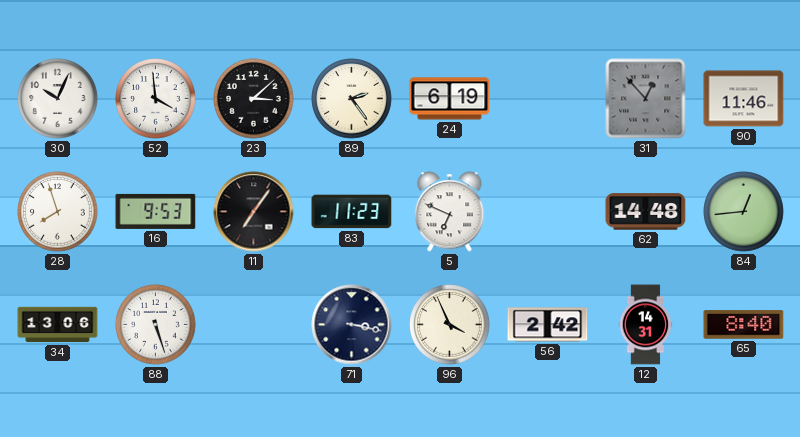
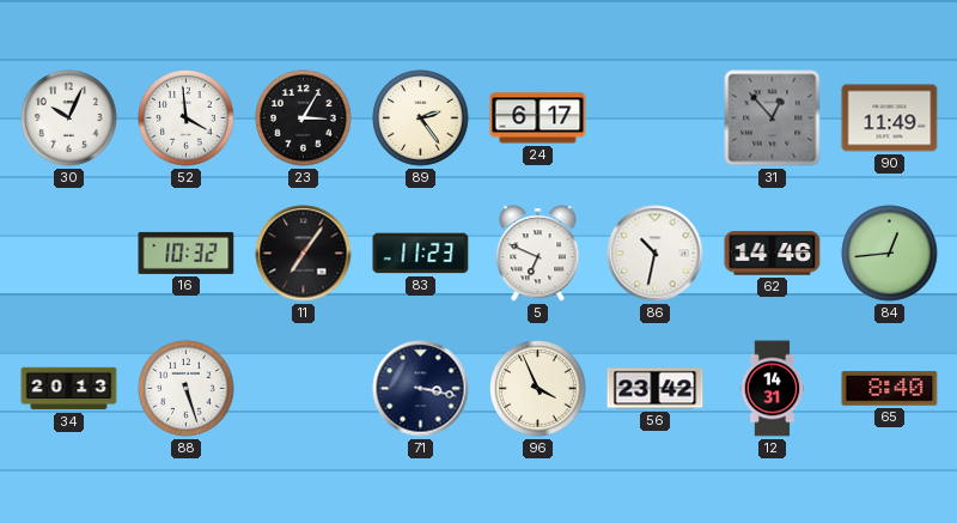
23: 3:08 -> 3:05
24: 6:19 -> 6:17
90: 11:46 -> 11:49
28: 7:57 -> none
16: 9:53 -> 10:32
86: none -> 10:32
62: 14:48 -> 14:46
34: 13:06 -> 20:13
56: 2:42 -> 23:42
